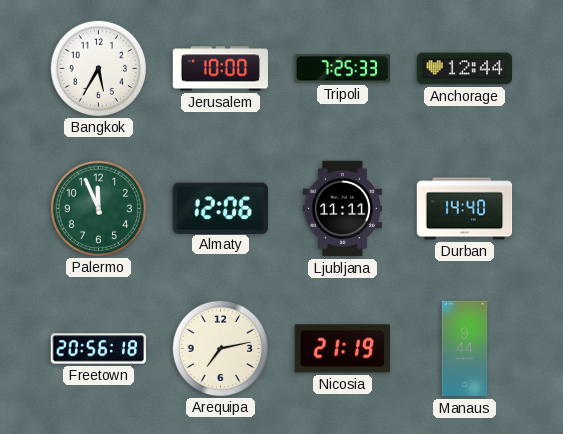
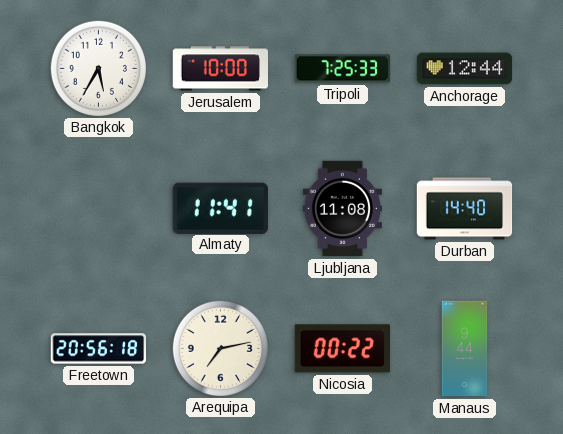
Palermo: 11:56 -> none
Almaty: 12:06 -> 11:41
Ljubljana: 11:11 -> 11:08
Nicosia: 21:19 -> 00:22
